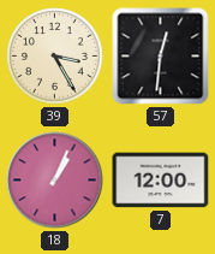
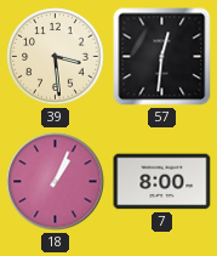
39: 3:25 -> 3:29
7: 12:00 -> 8:00
